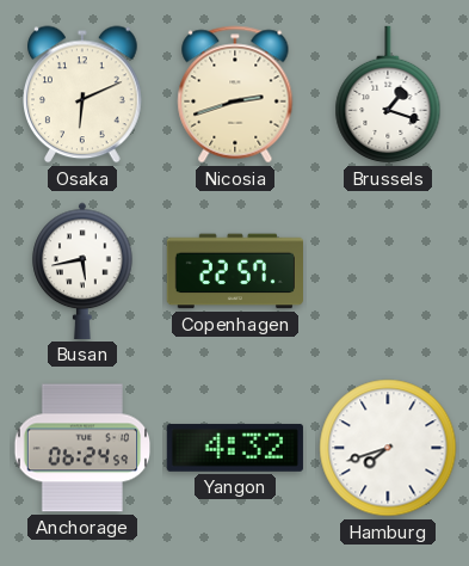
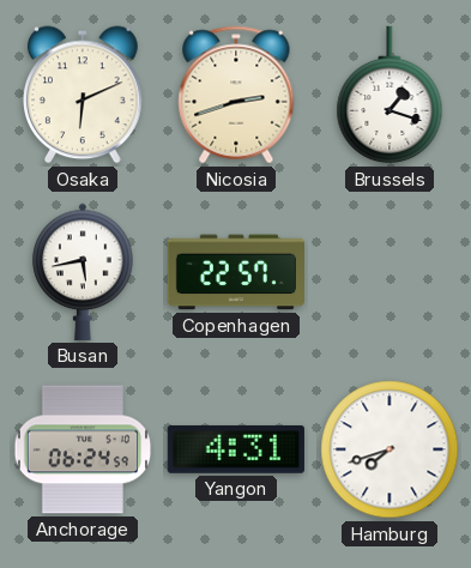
Yangon: 4:32 -> 4:31
